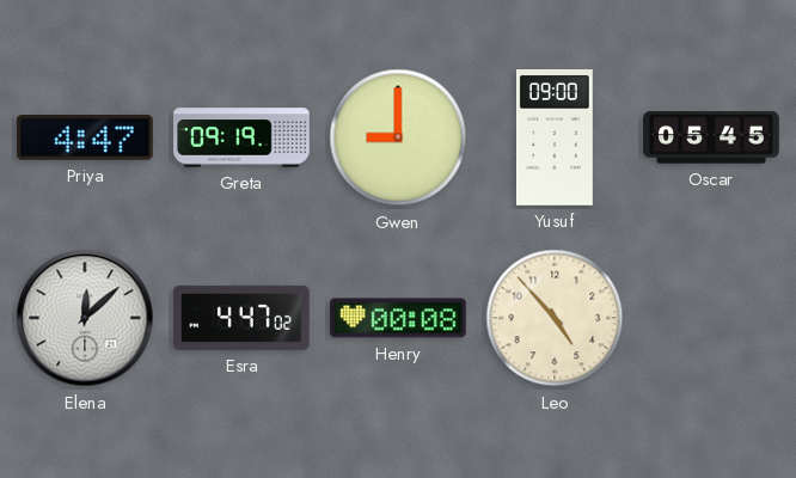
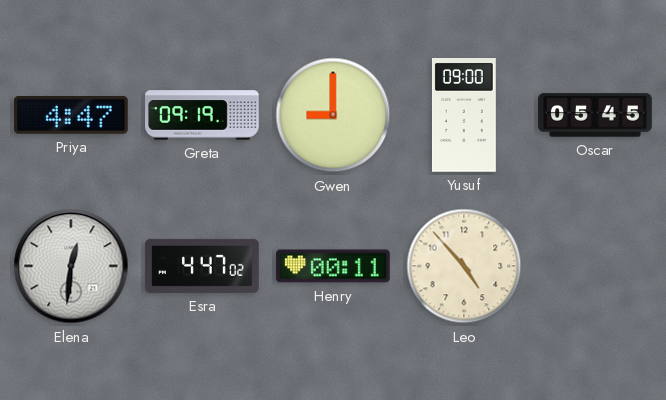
Elena: 12:08 -> 12:31
Henry: 00:08 -> 00:11
